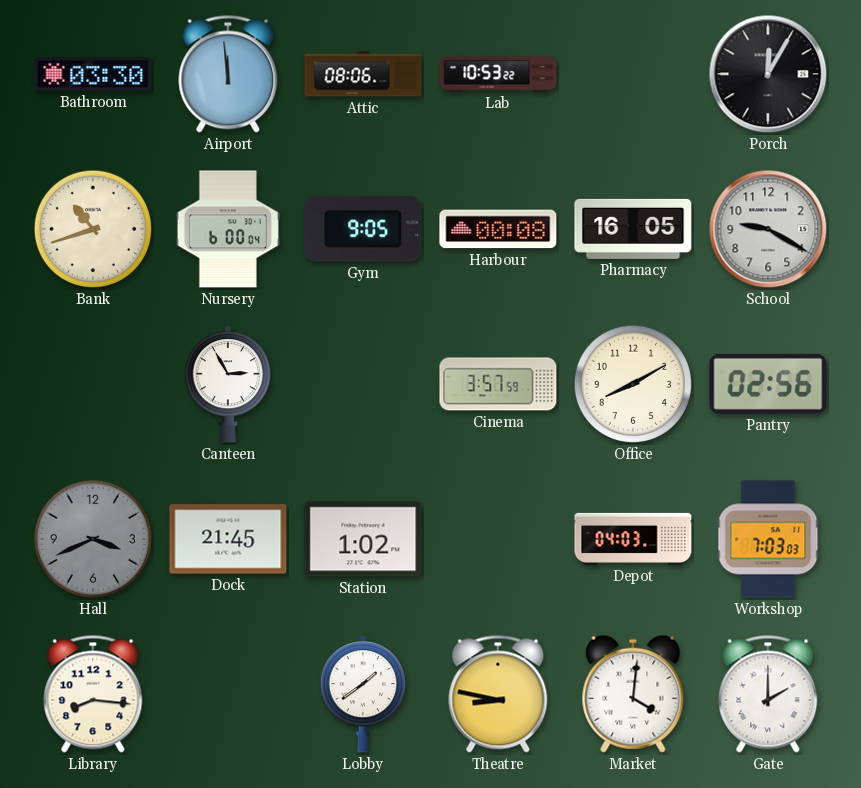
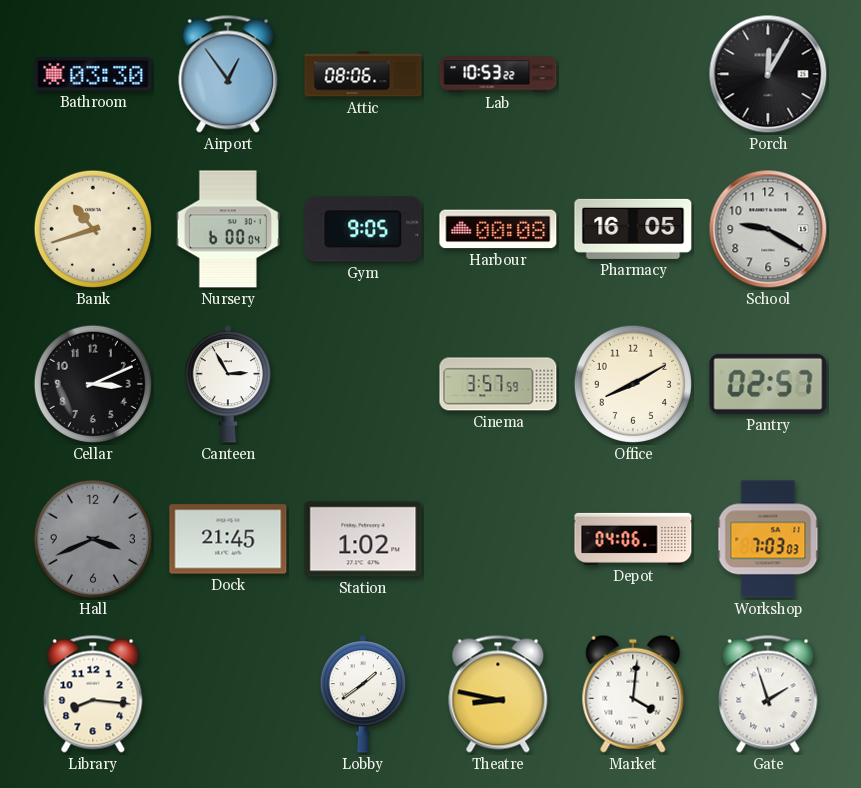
Airport: 11:59 -> 12:54
Cellar: none -> 3:11
Pantry: 02:56 -> 02:57
Depot: 04:03 -> 04:06
Gate: 2:00 -> 1:57
